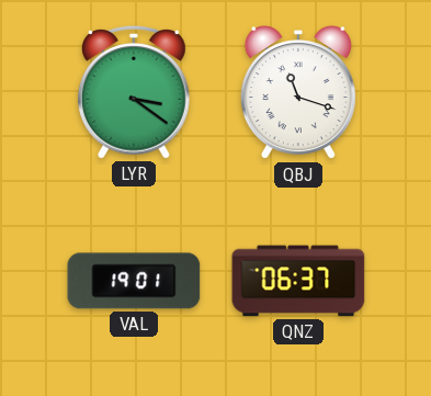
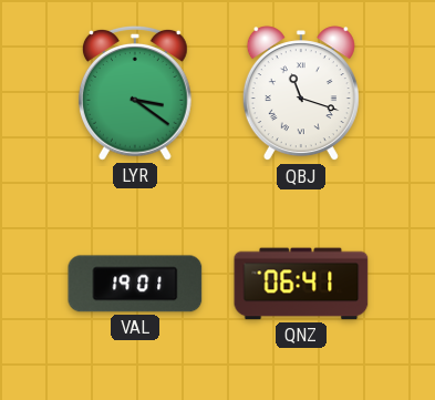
QNZ: 06:37 -> 06:41
